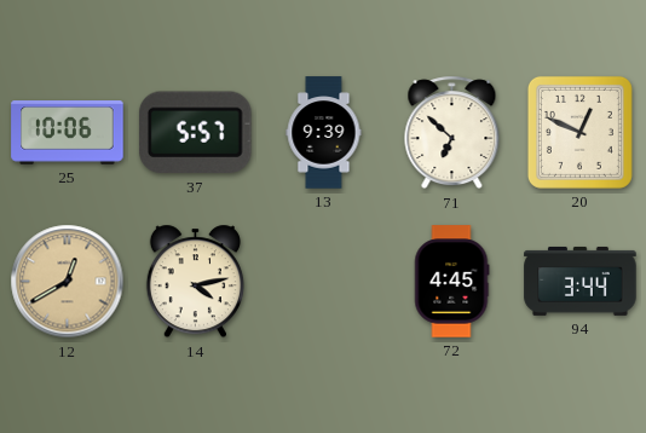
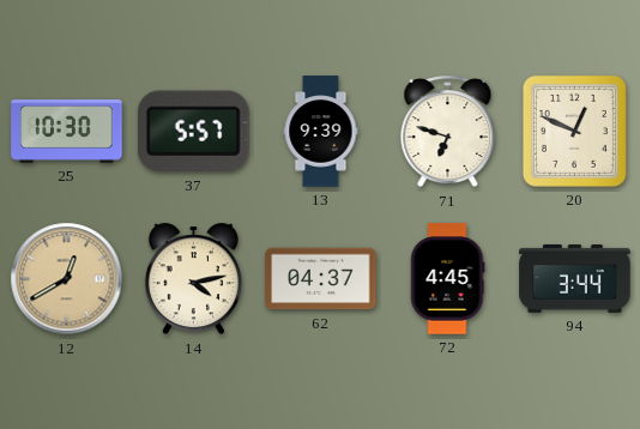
25: 10:06 -> 10:30
71: 6:52 -> 6:48
62: none -> 04:37
